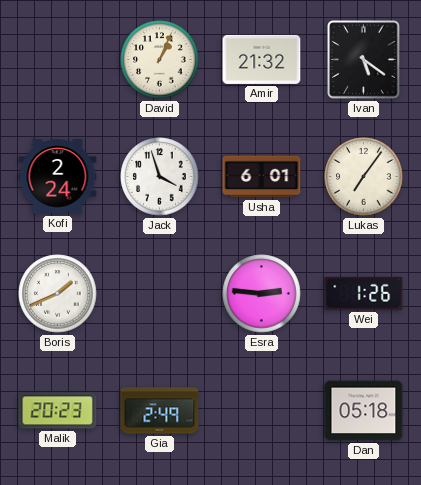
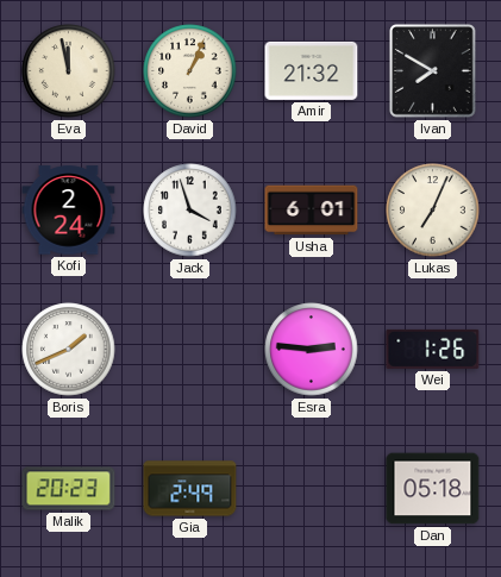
Eva: none -> 11:58
Ivan: 5:21 -> 7:50
Lukas: 7:06 -> 7:04
